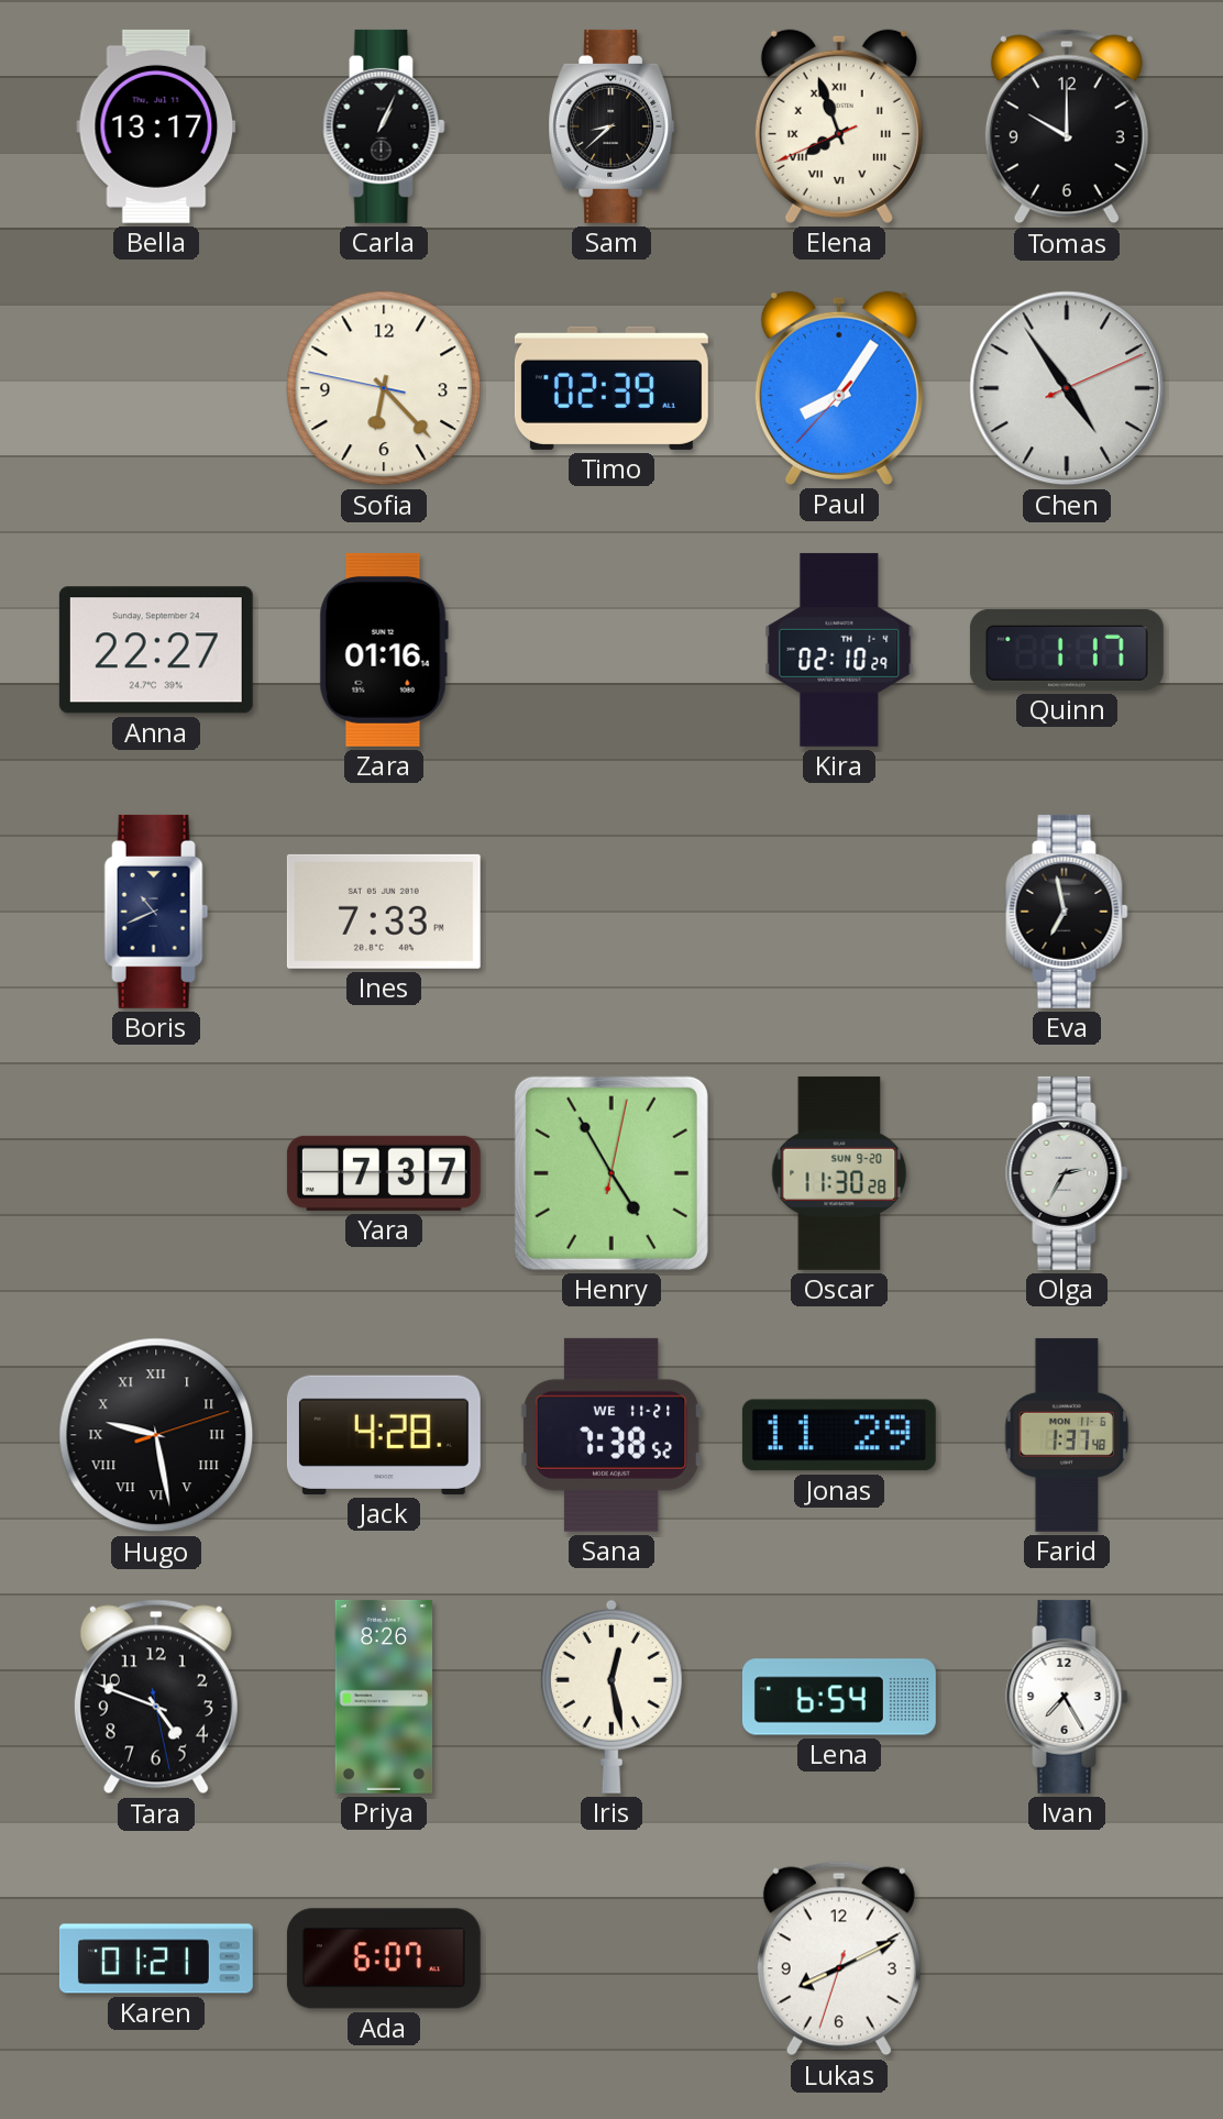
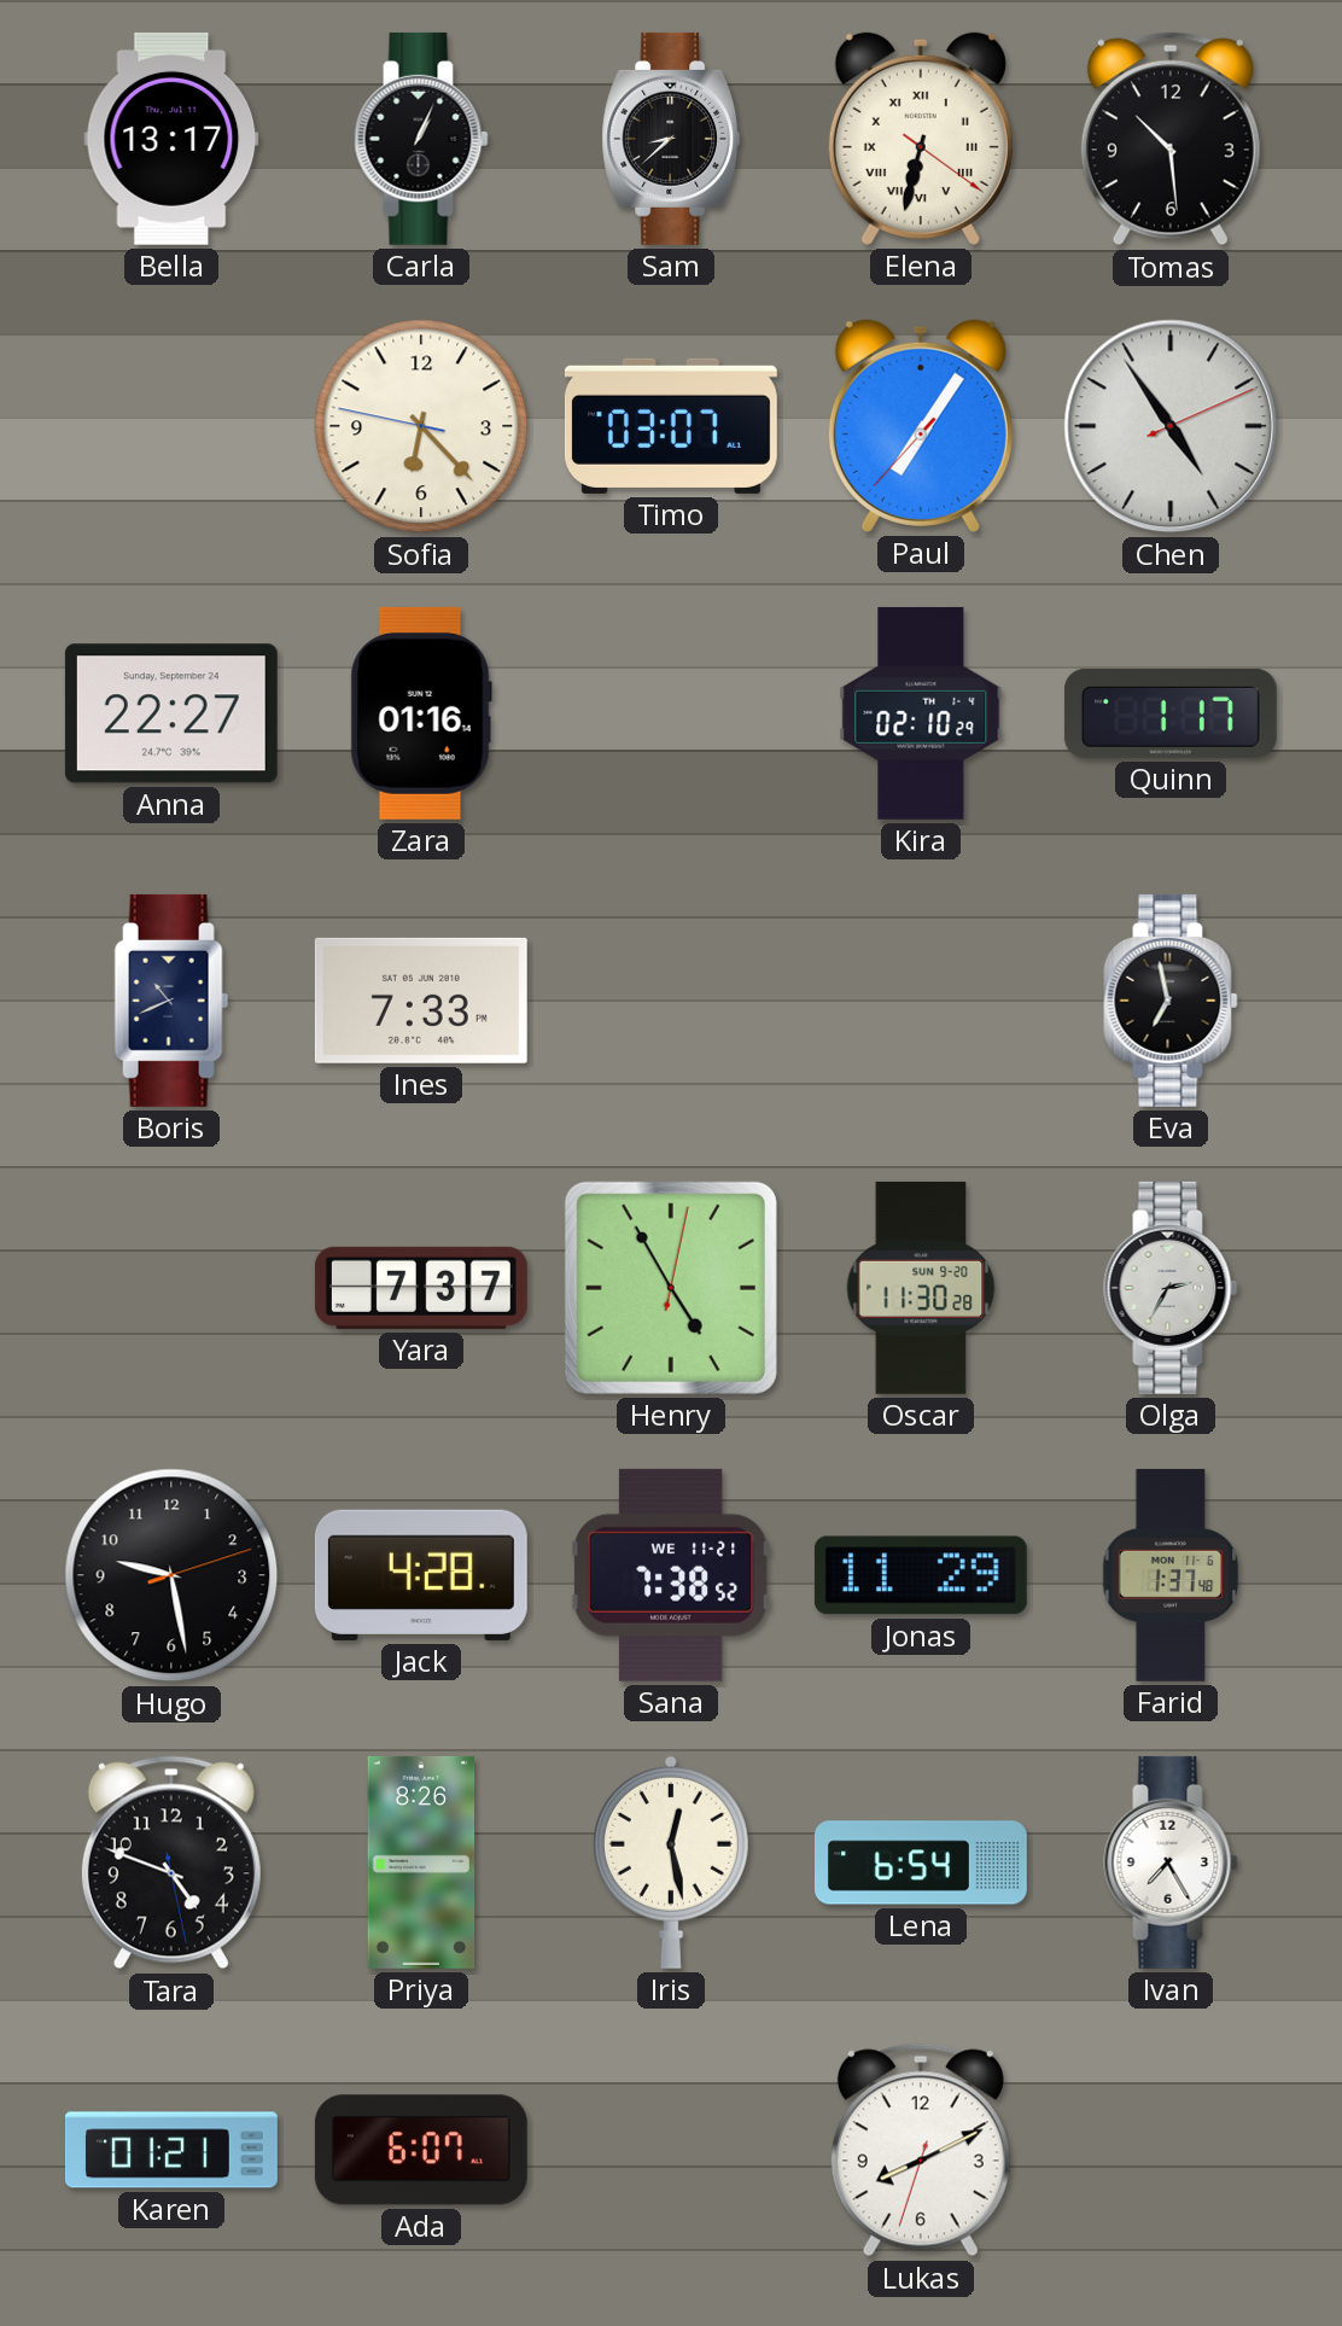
Elena: 7:56 -> 6:32
Tomas: 10:00 -> 10:29
Timo: 02:39 -> 03:07
Paul: 8:05 -> 7:05
Hugo numerals: Roman -> Arabic
